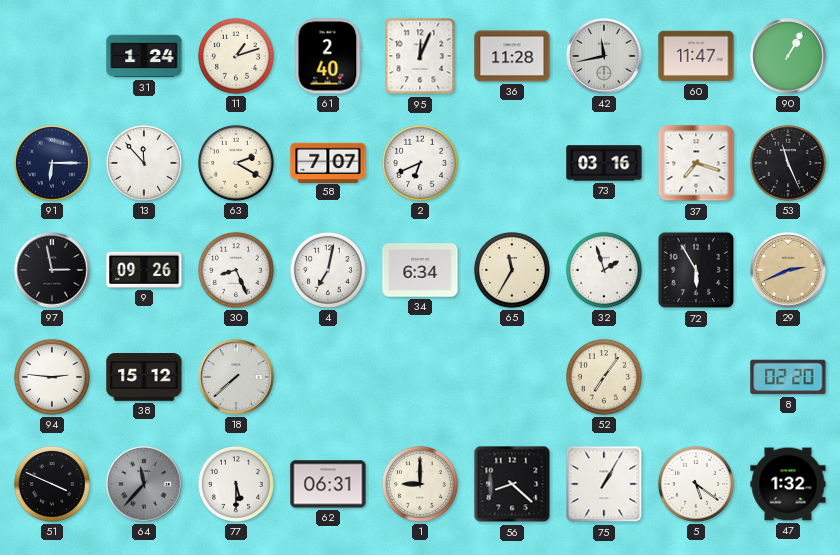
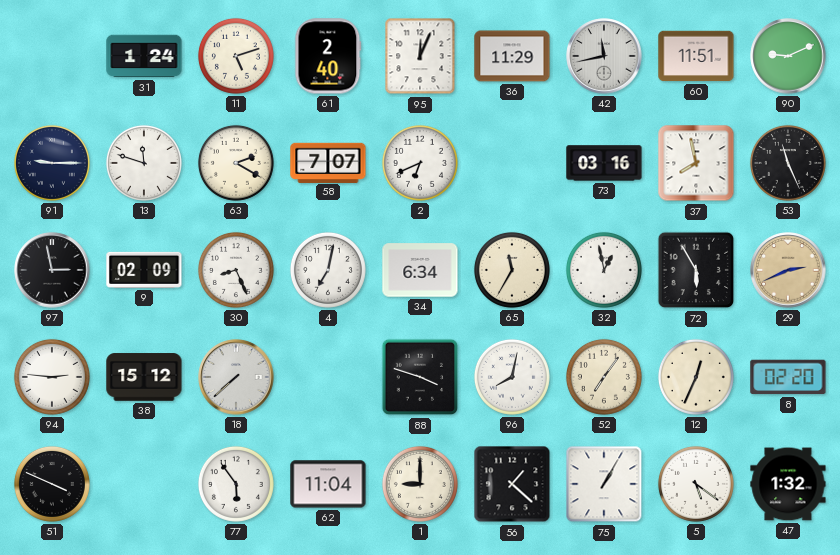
11: 1:12 -> 5:12
36: 11:28 -> 11:29
60: 11:47 -> 11:51
90: 1:05 -> 9:11
91: 6:15 -> 9:15
13: 11:53 -> 11:48
37: 7:18 -> 7:58
9: 09:26 -> 02:09
32: 1:57 -> 12:58
88: none -> 3:48
96: none -> 8:02
12: none -> 12:34
64: 11:37 -> none
77: 5:30 -> 5:54
62: 06:31 -> 11:04
56: 8:22 -> 1:22
